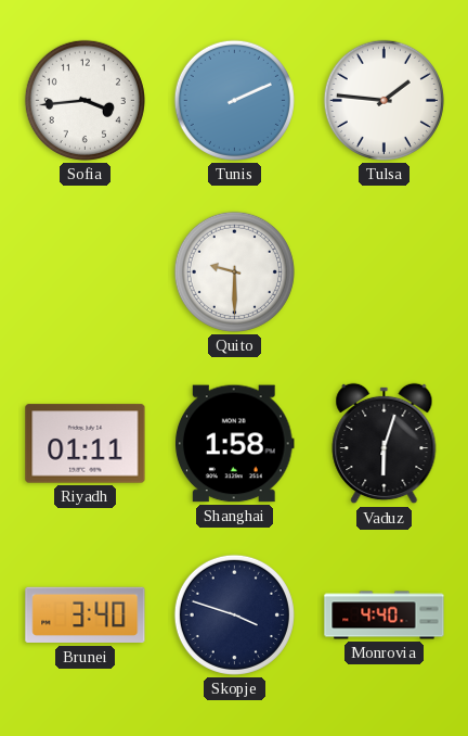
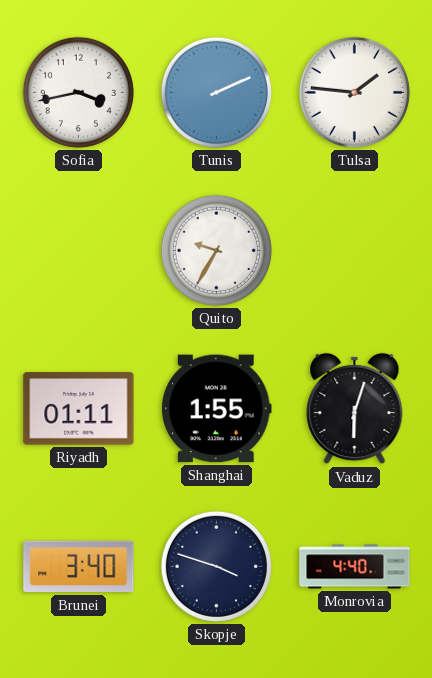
Sofia: 3:44 -> 3:43
Quito: 9:30 -> 9:35
Shanghai: 1:58 -> 1:55
